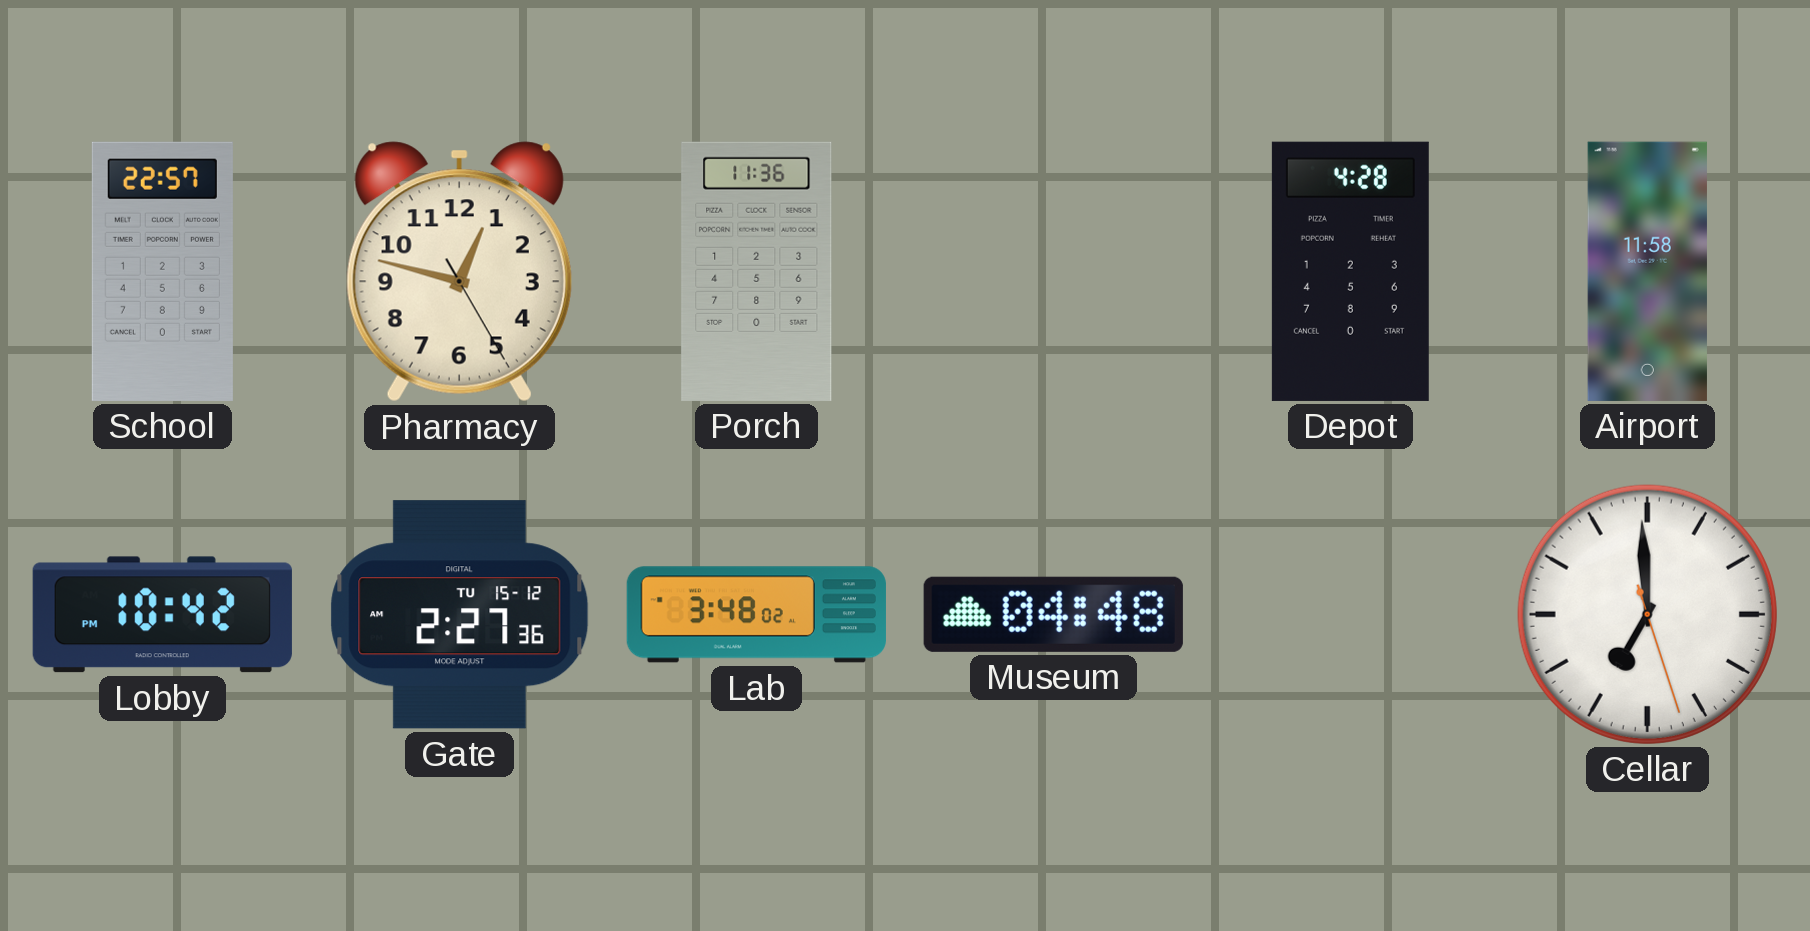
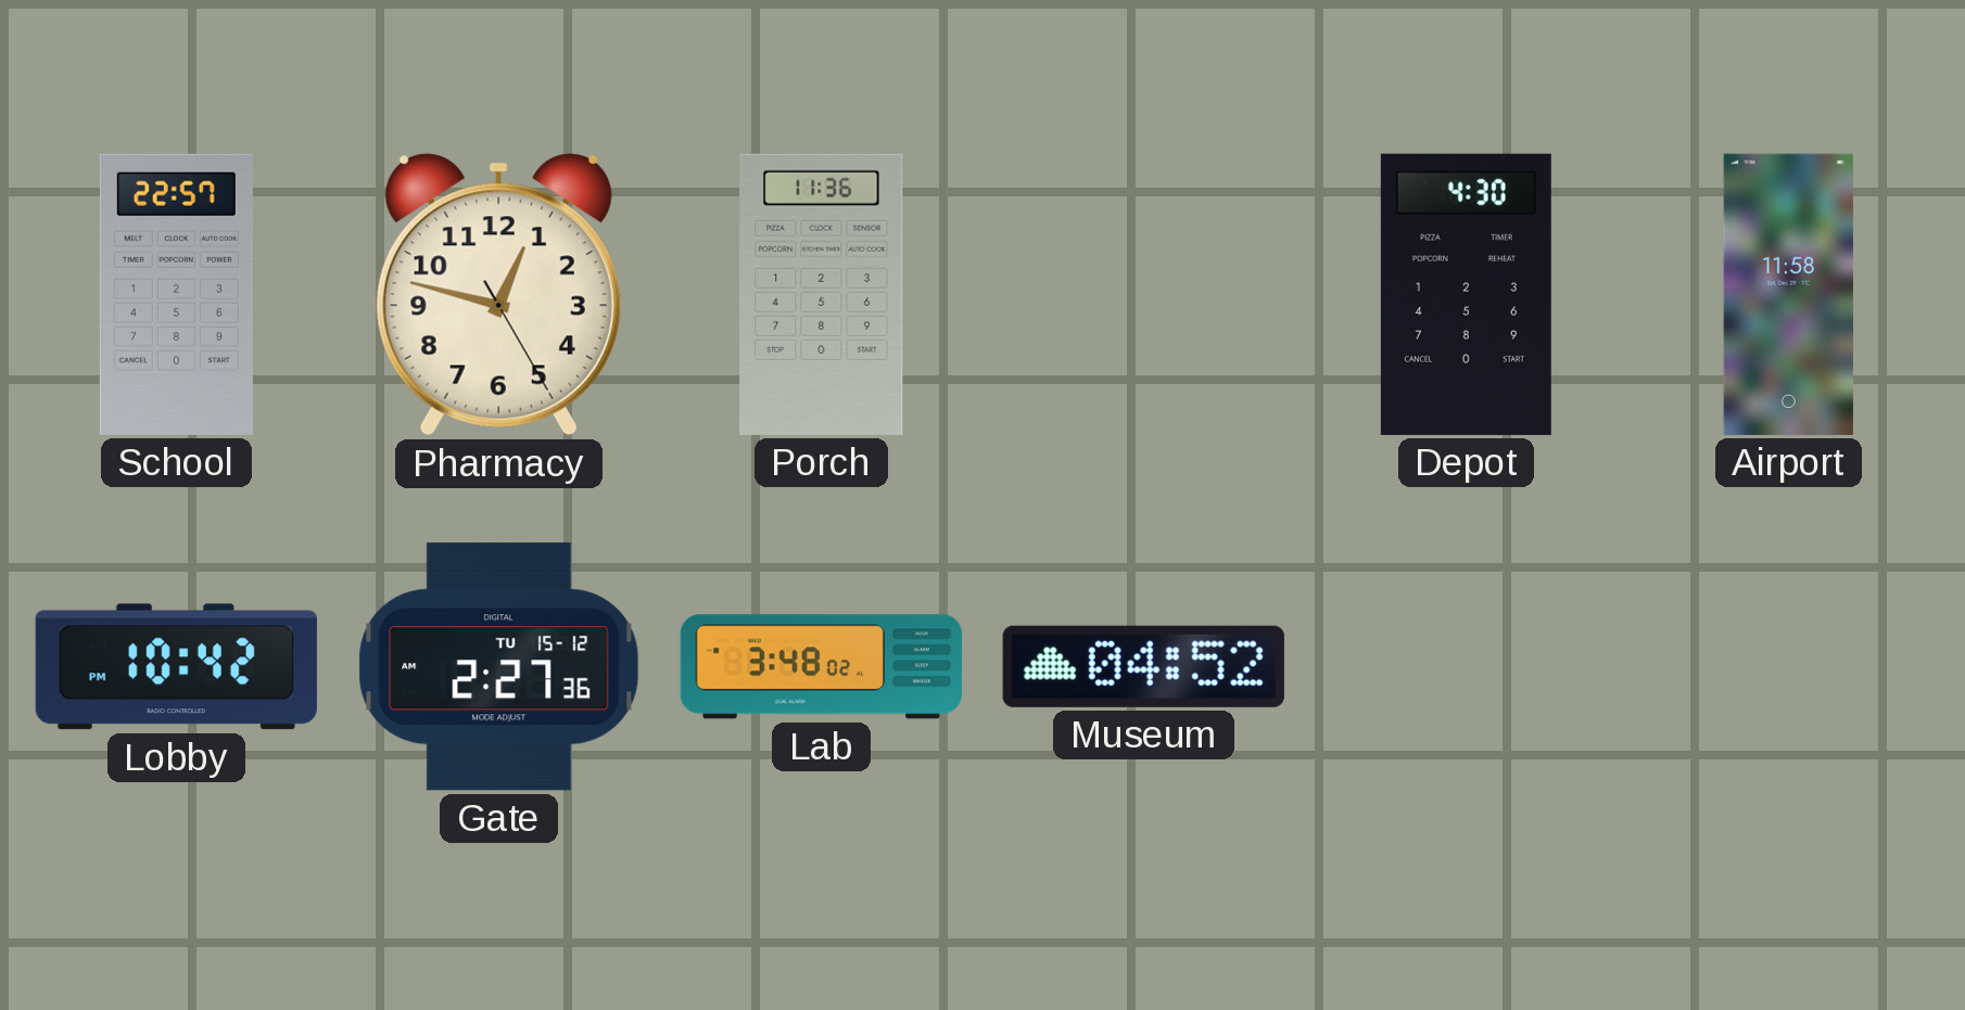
Depot: 4:28 -> 4:30
Museum: 04:48 -> 04:52
Cellar: 6:59 -> none
